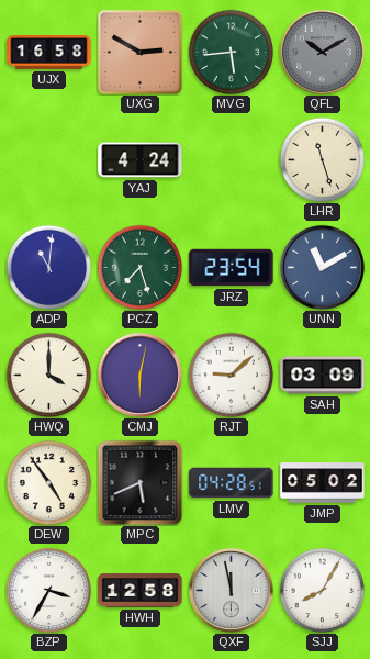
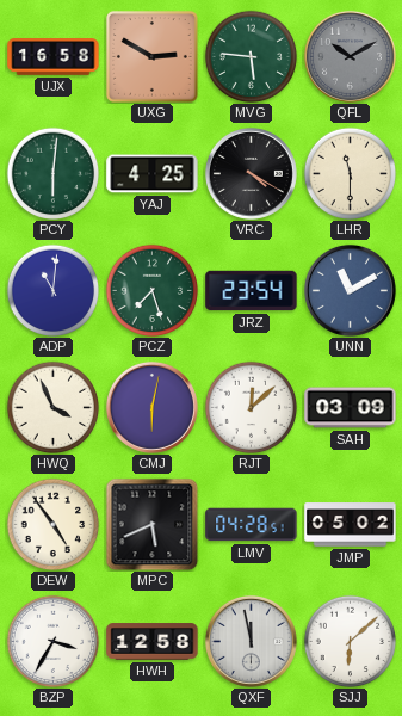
MVG: 5:44 -> 5:46
PCY: none -> 6:01
YAJ: 4:24 -> 4:25
VRC: none -> 4:20
LHR: 11:27 -> 11:30
HWQ: 4:00 -> 3:56
RJT: 9:08 -> 12:08
SJJ: 8:05 -> 6:08
